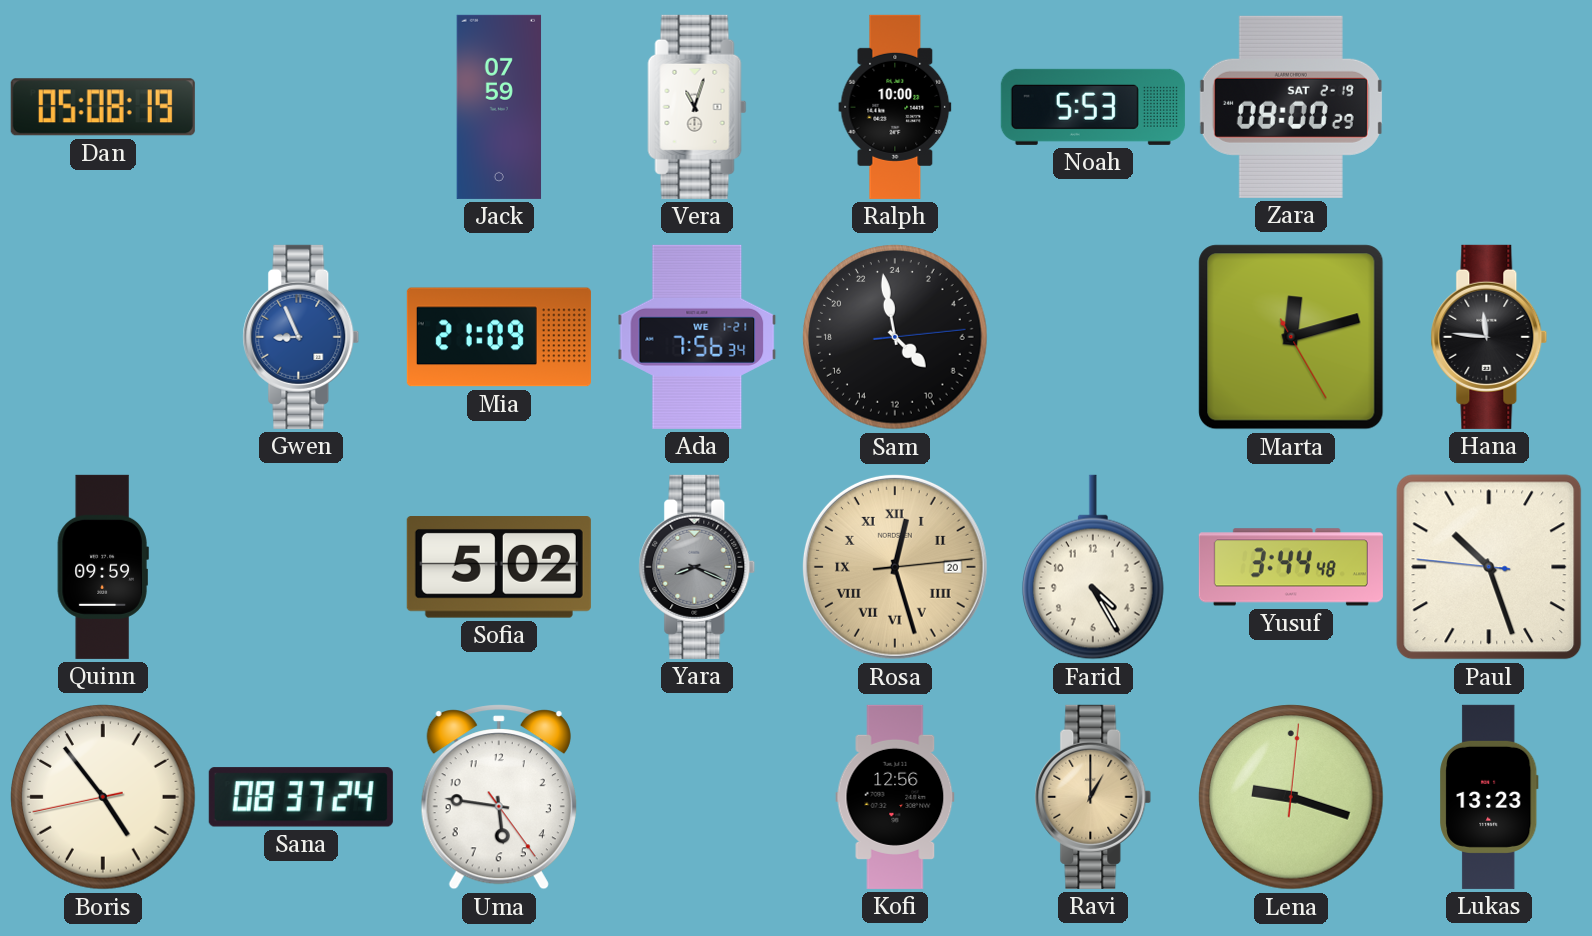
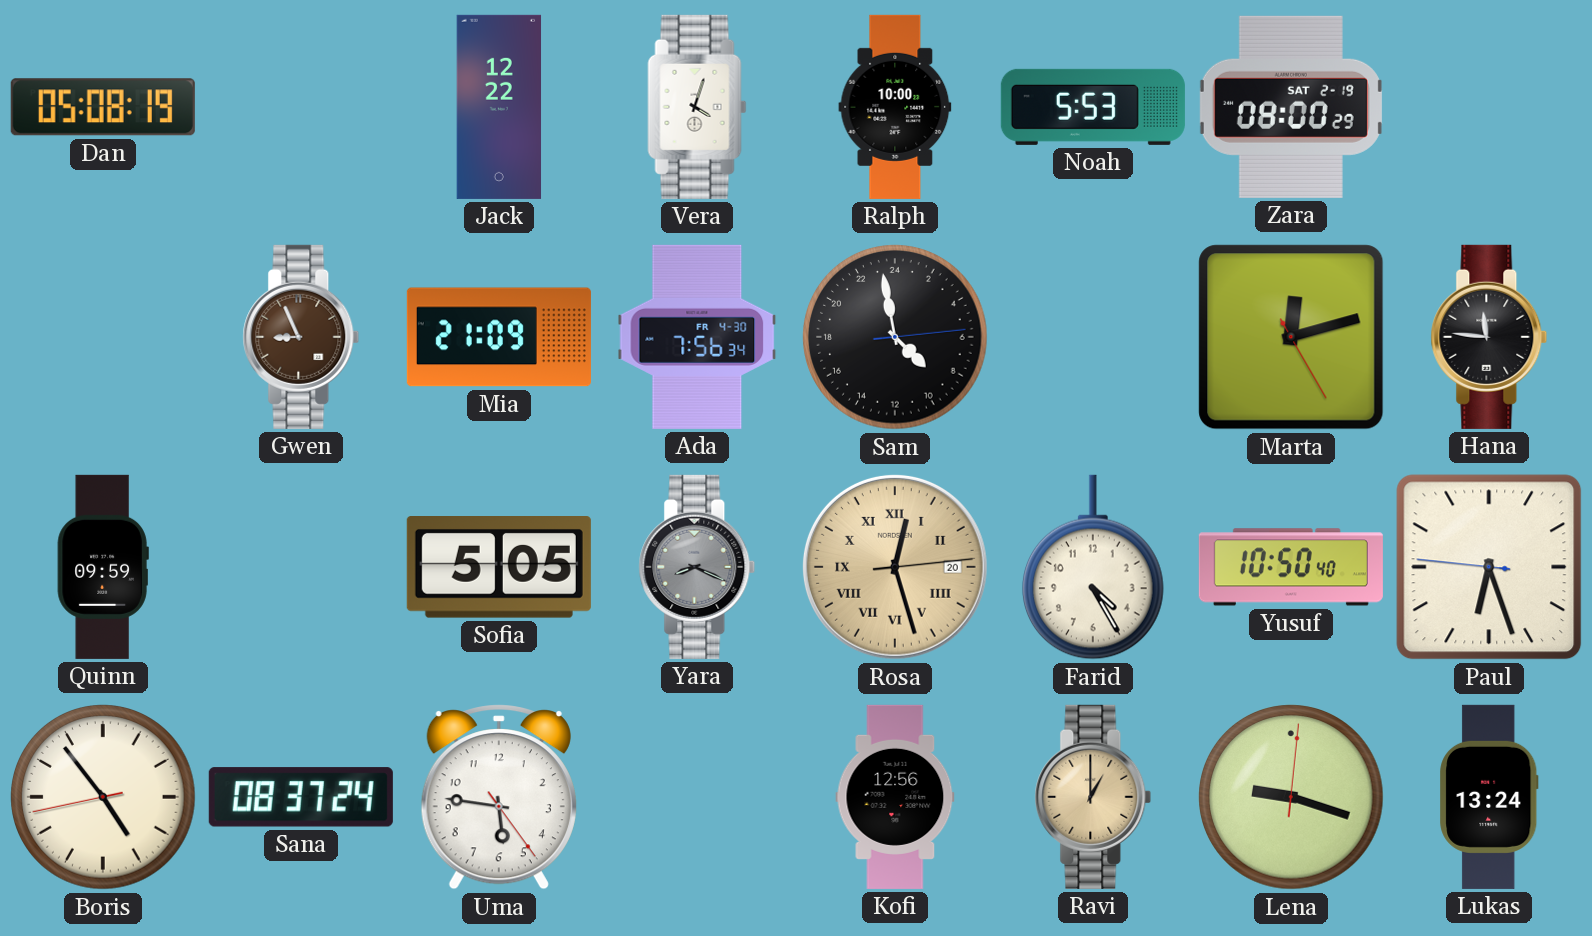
Jack: 07:59 -> 12:22
Vera: 11:03 -> 4:03
Gwen dial: blue -> brown
Ada date: WE 1-21 -> FR 4-30
Sofia: 5:02 -> 5:05
Yusuf: 3:44 -> 10:50
Paul: 10:26 -> 6:26
Lukas: 13:23 -> 13:24
